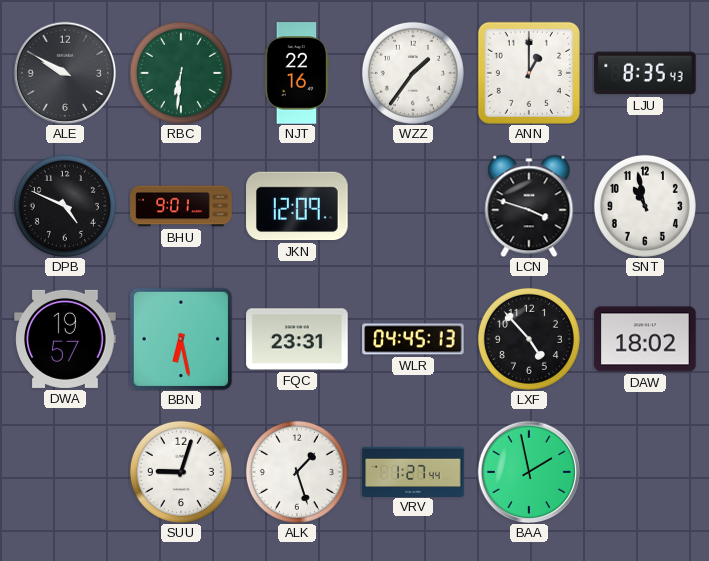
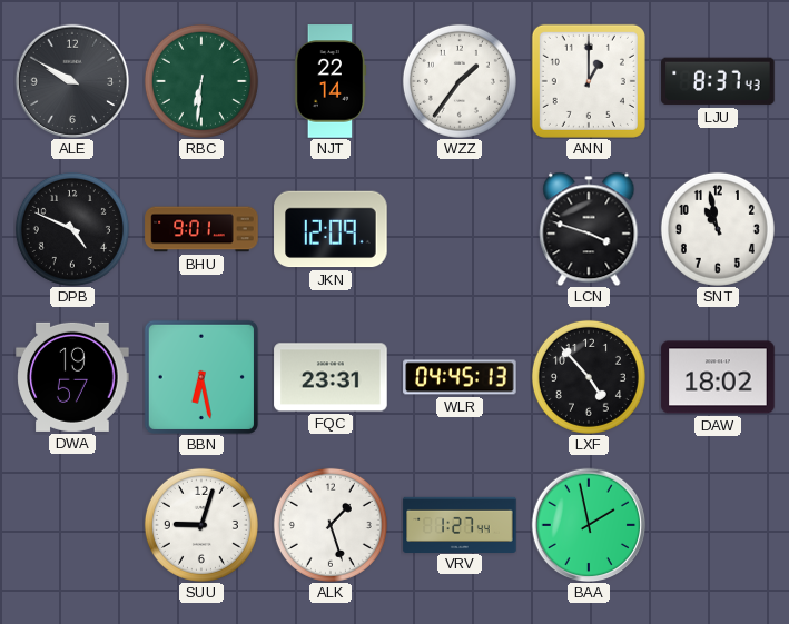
NJT: 22:16 -> 22:14
LJU: 8:35 -> 8:37
